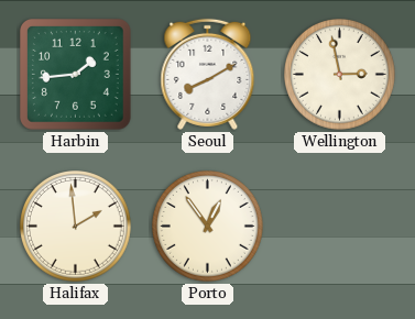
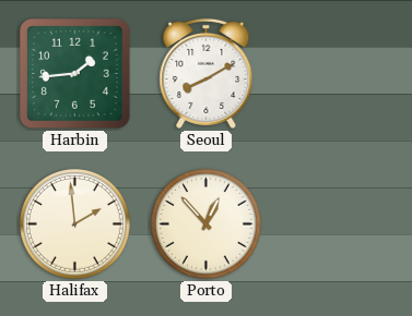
Wellington: 2:58 -> none
Porto: 12:54 -> 12:53
